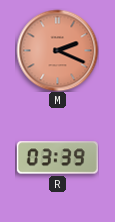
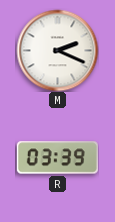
M dial: salmon -> white
